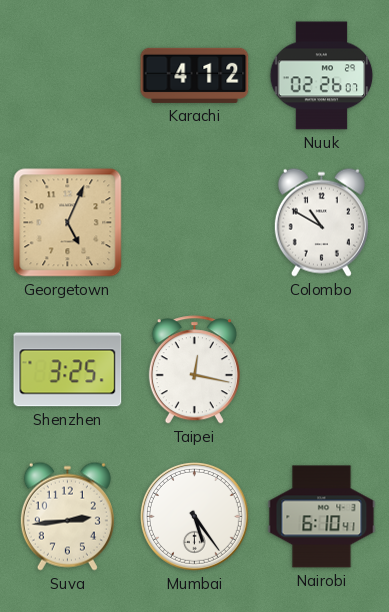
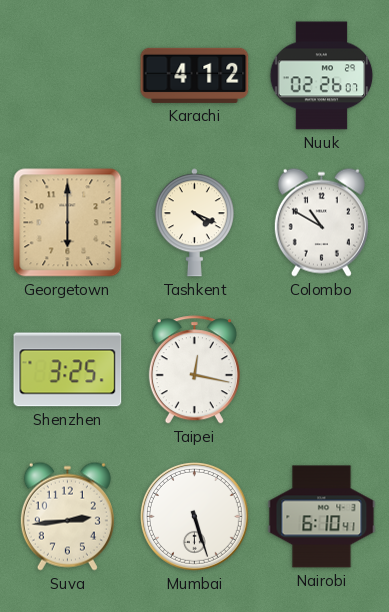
Georgetown: 5:04 -> 6:00
Tashkent: none -> 4:19
Mumbai: 5:24 -> 5:27
